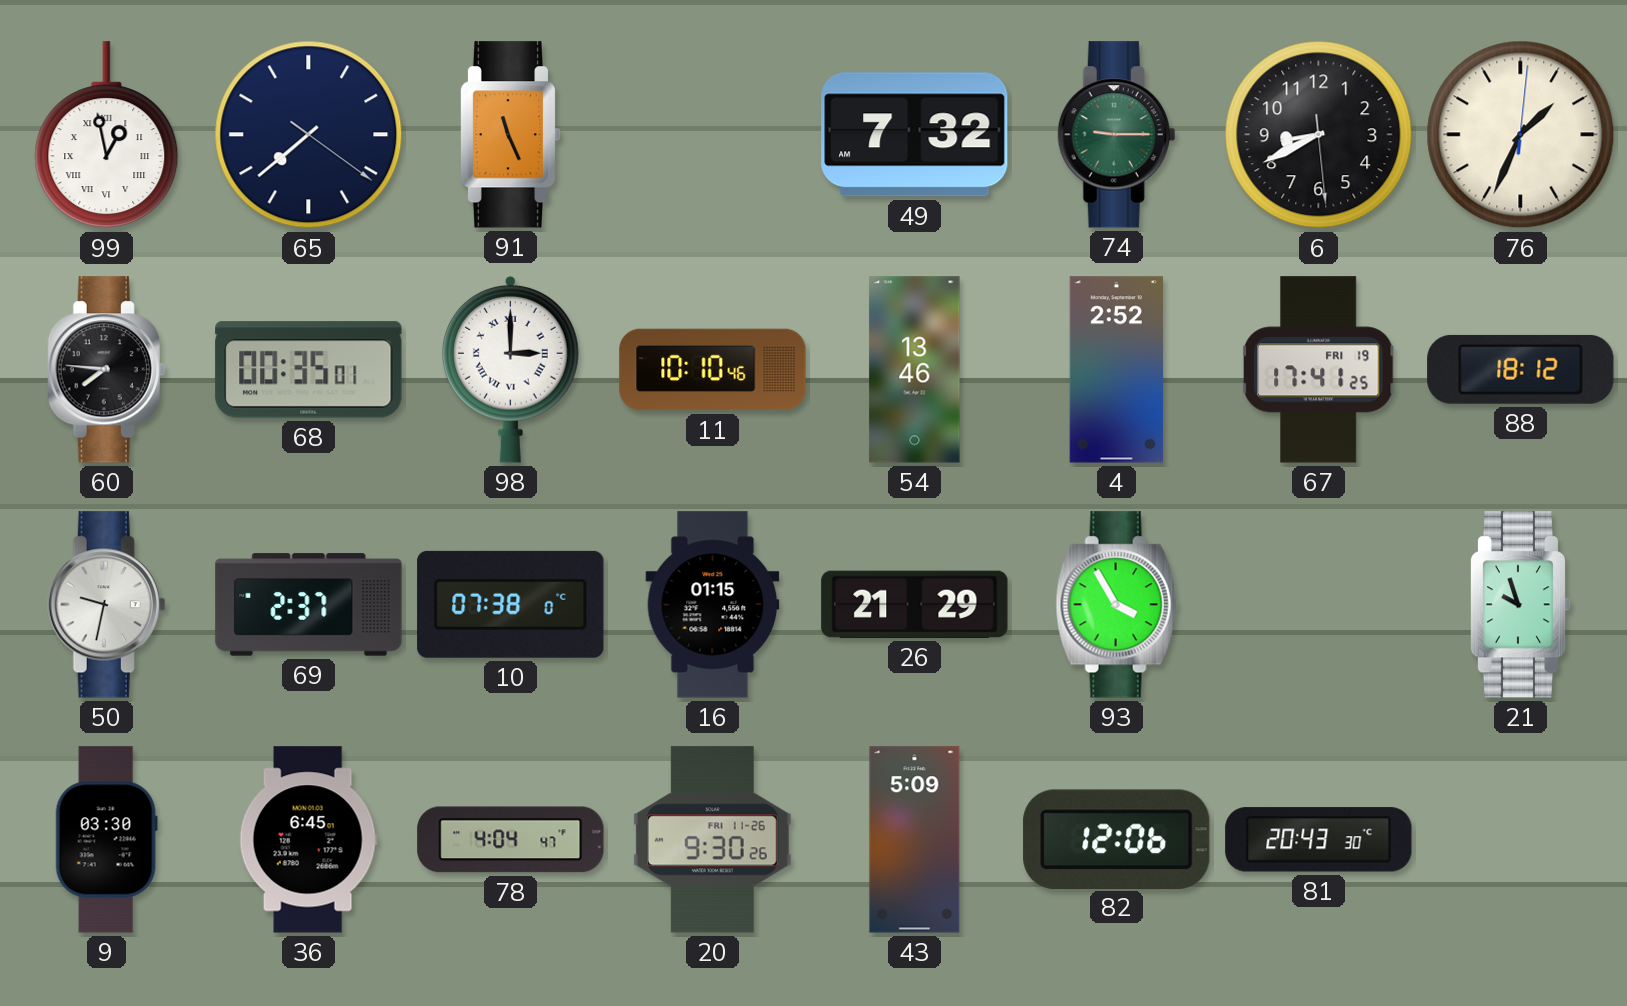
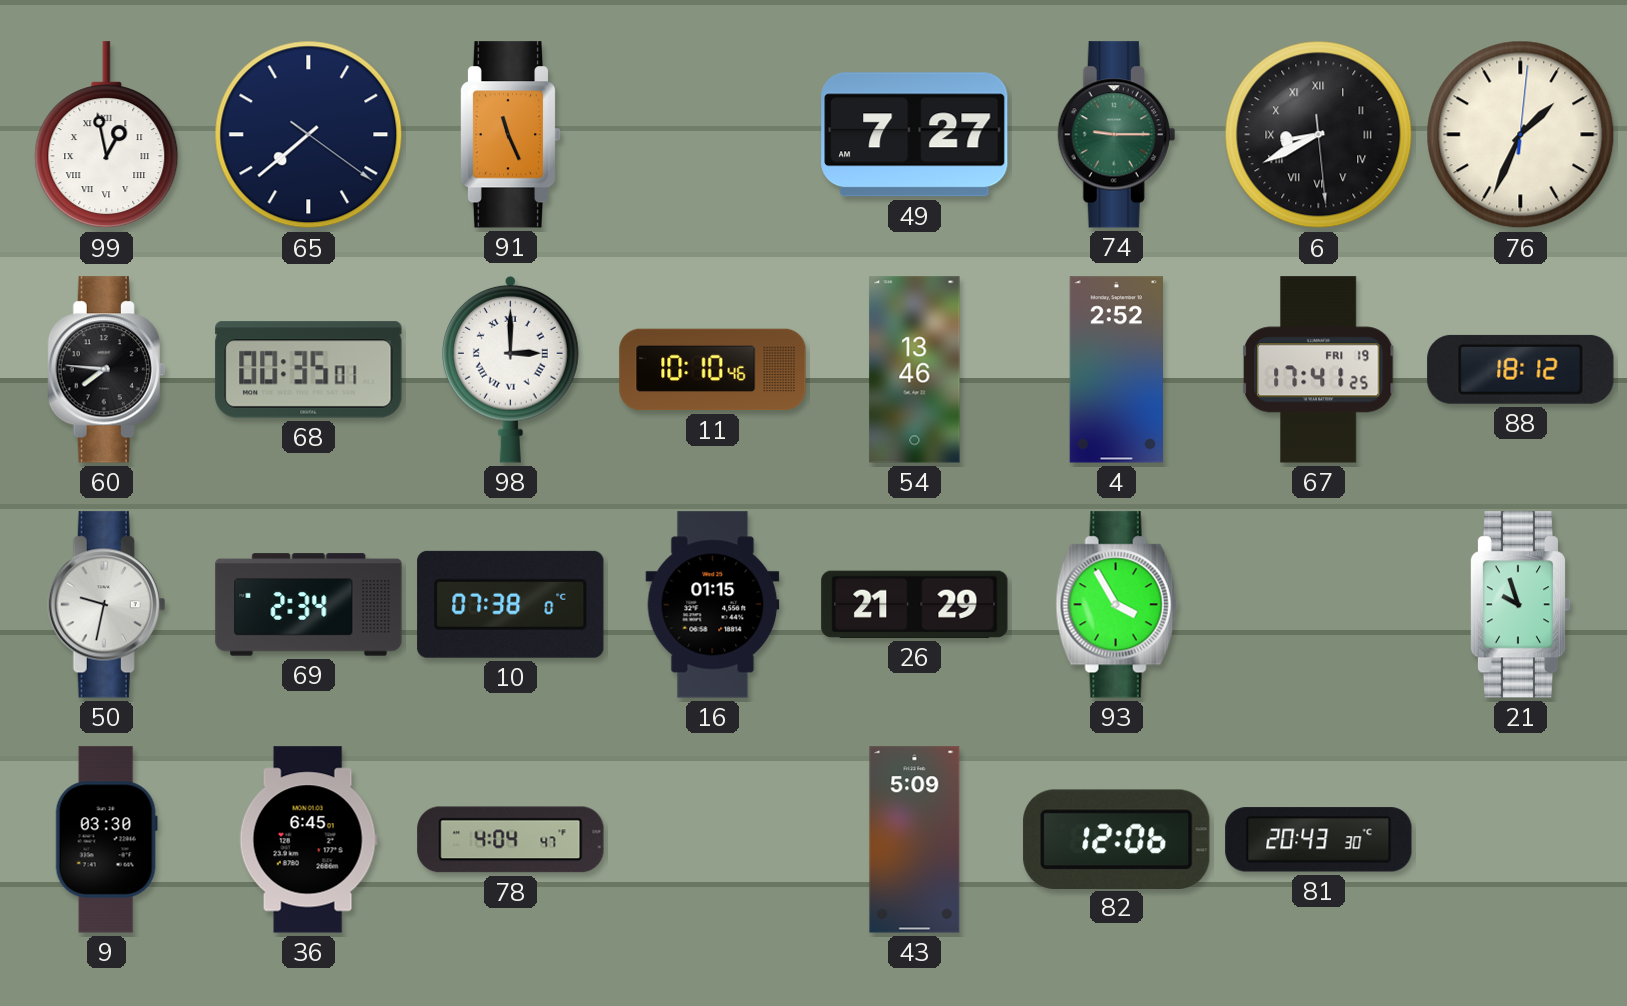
49: 7:32 -> 7:27
6 numerals: Arabic -> Roman
69: 2:37 -> 2:34
20: 9:30 -> none
